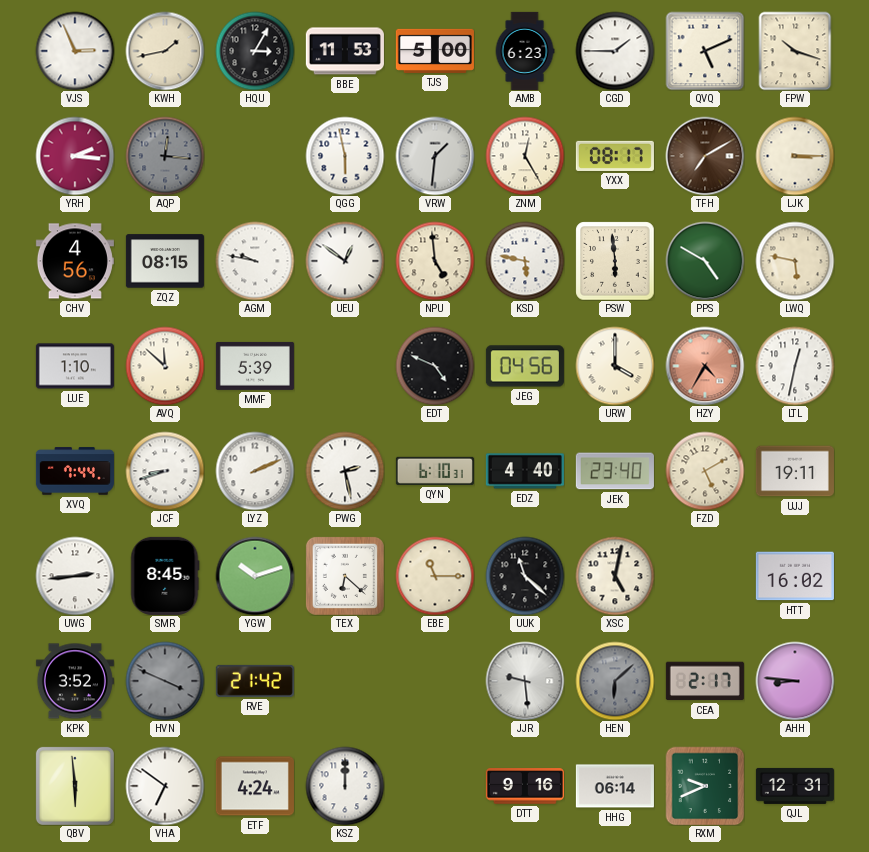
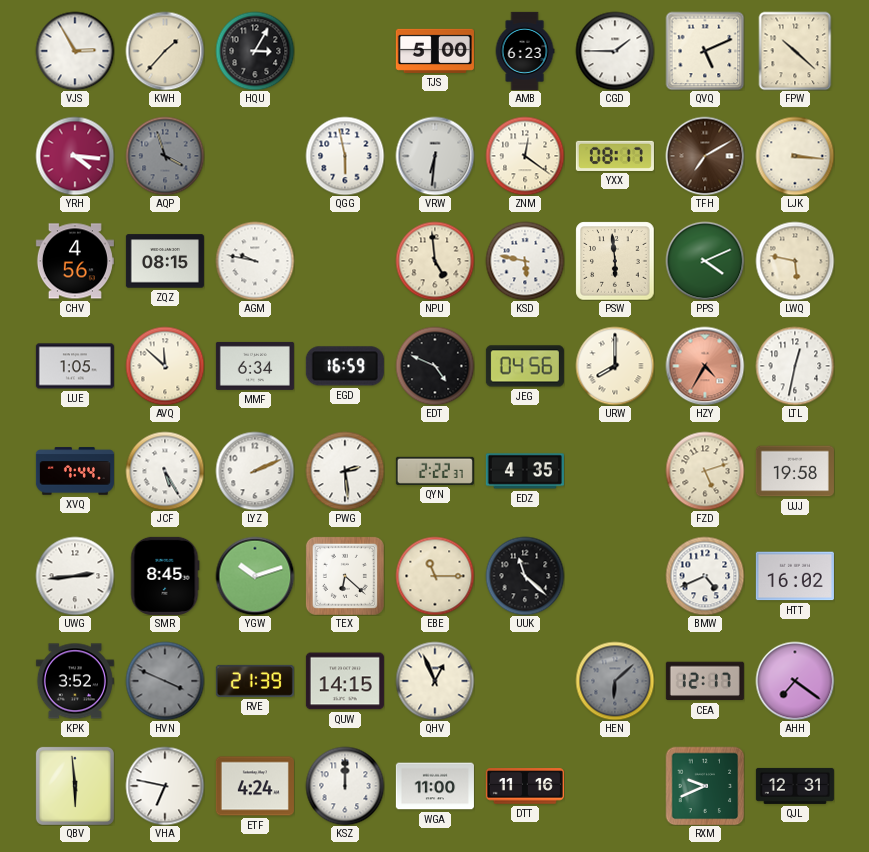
VJS: 2:56 -> 2:55
KWH: 1:43 -> 1:37
BBE: 11:53 -> none
FPW: 10:18 -> 10:22
YRH: 2:16 -> 4:16
AQP: 12:16 -> 3:57
VRW: 1:31 -> 6:31
ZNM: 12:25 -> 12:21
LJK: 3:15 -> 3:16
UEU: 12:51 -> none
PPS: 4:50 -> 4:11
LUE: 1:10 -> 1:05
MMF: 5:39 -> 6:34
EGD: none -> 16:59
URW: 4:00 -> 8:00
JCF: 8:42 -> 5:25
PWG: 2:28 -> 2:29
QYN: 6:10 -> 2:22
EDZ: 4:40 -> 4:35
JEK: 23:40 -> none
FZD: 5:10 -> 5:12
UJJ: 19:11 -> 19:58
XSC: 5:02 -> none
BMW: none -> 4:41
RVE: 21:42 -> 21:39
QUW: none -> 14:15
QHV: none -> 12:56
JJR: 9:29 -> none
CEA: 2:17 -> 12:17
AHH: 8:46 -> 7:21
VHA: 6:51 -> 6:47
WGA: none -> 11:00
DTT: 9:16 -> 11:16
HHG: 06:14 -> none
